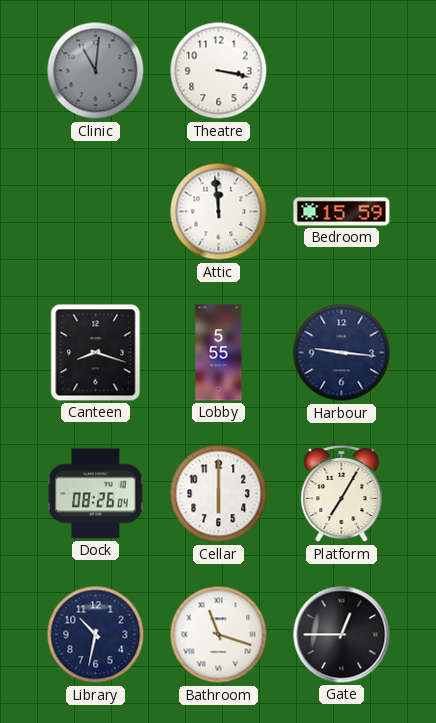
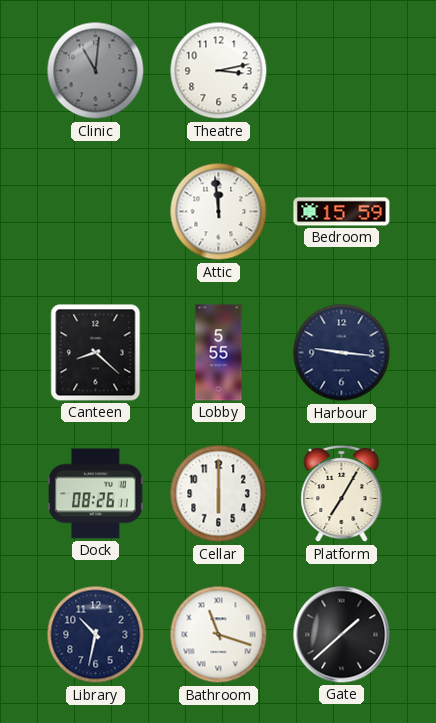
Theatre: 3:17 -> 3:13
Canteen: 8:18 -> 8:22
Dock: 08:26:04 -> 08:26:11
Gate: 12:45 -> 1:38
